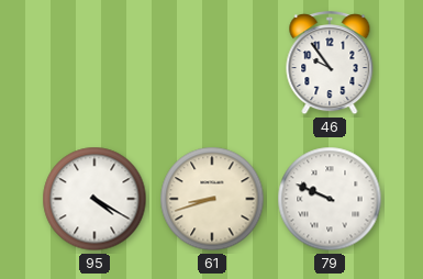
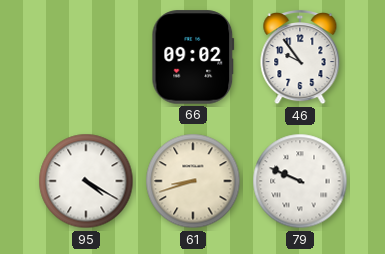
66: none -> 09:02
